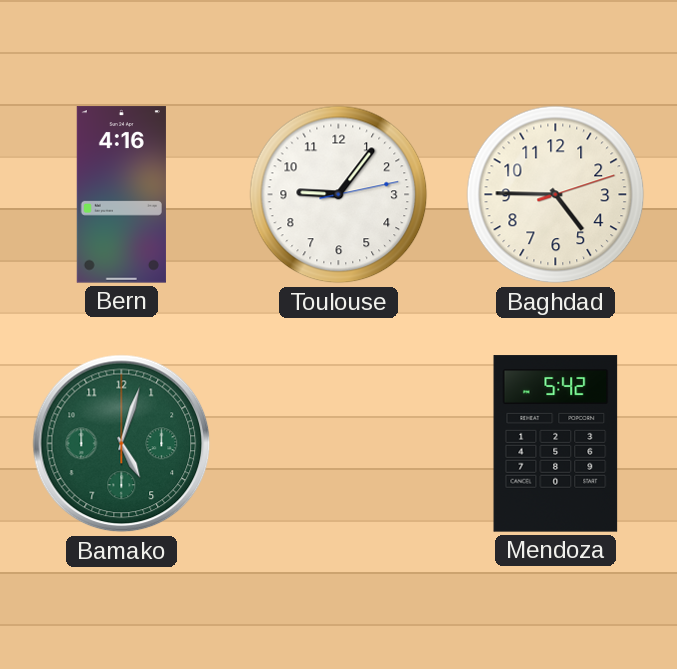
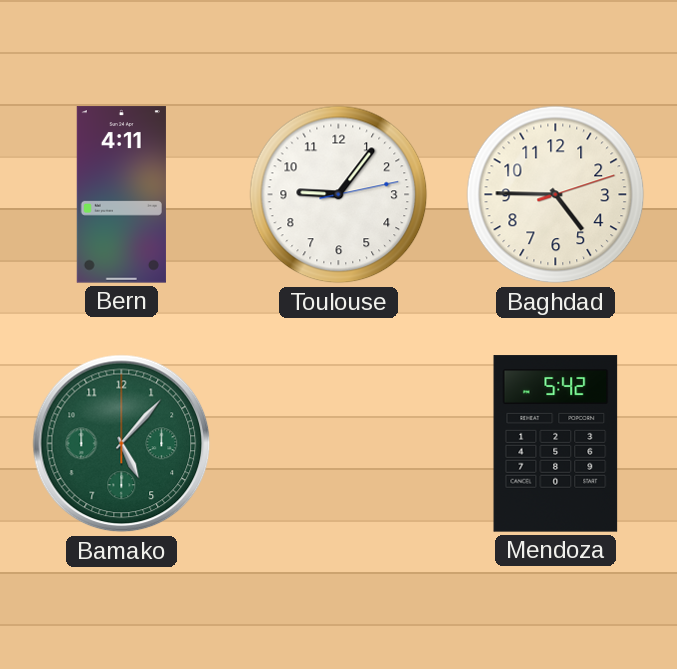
Bern: 4:16 -> 4:11
Bamako: 5:03 -> 5:07
